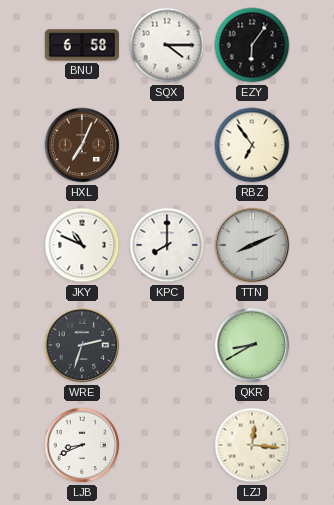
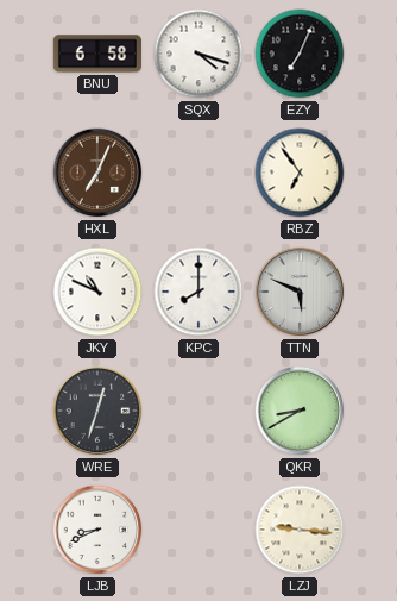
SQX: 4:15 -> 4:18
EZY: 6:06 -> 7:04
TTN: 8:11 -> 5:49
WRE: 2:33 -> 12:33
LZJ: 12:16 -> 9:16
